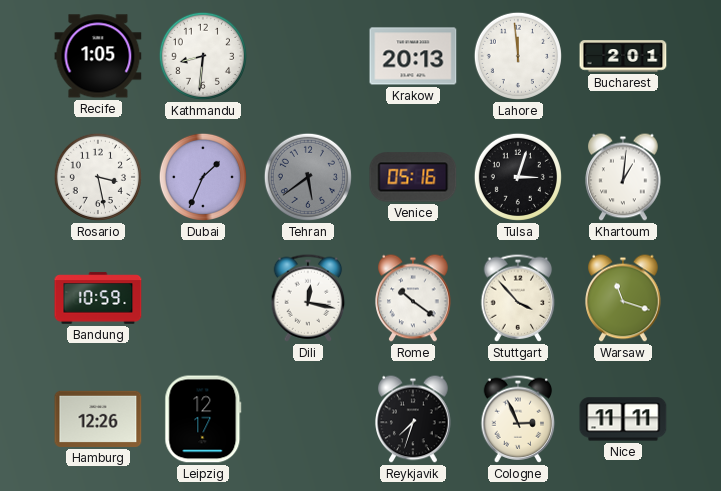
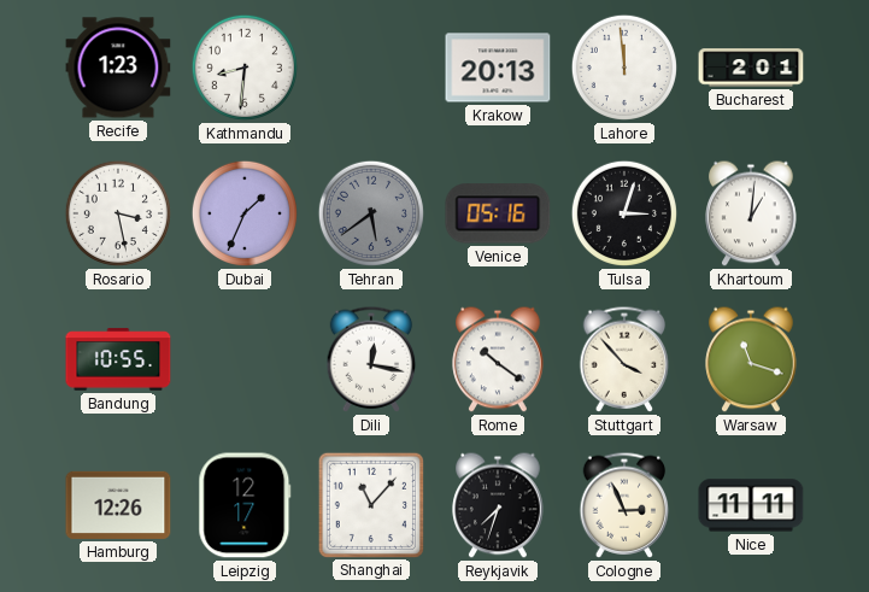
Recife: 1:05 -> 1:23
Bandung: 10:59 -> 10:55
Shanghai: none -> 11:07
